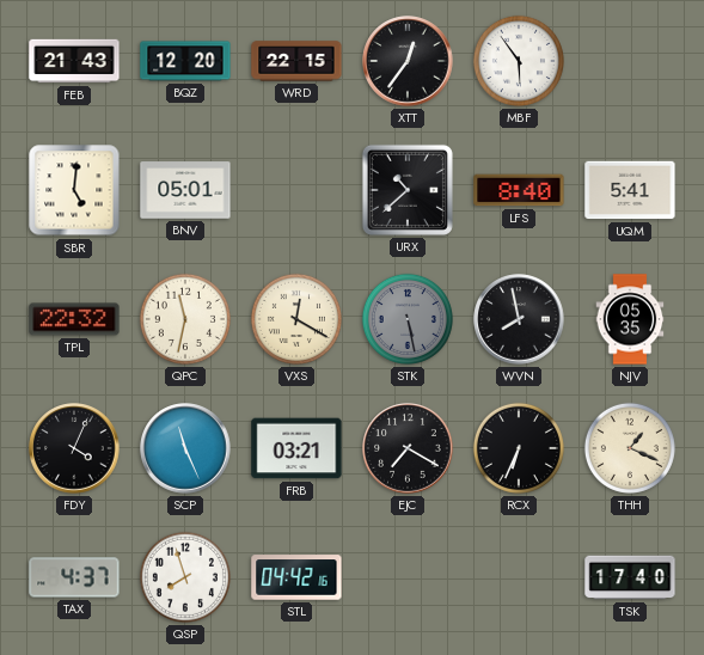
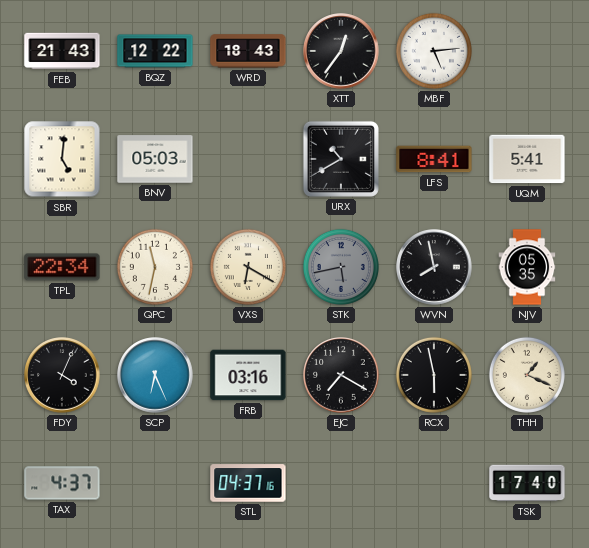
BQZ: 12:20 -> 12:22
WRD: 22:15 -> 18:43
MBF: 5:54 -> 5:14
BNV: 05:01 -> 05:03
URX: 10:38 -> 10:40
LFS: 8:40 -> 8:41
TPL: 22:32 -> 22:34
VXS: 12:20 -> 6:20
STK: 5:28 -> 5:43
SCP: 11:26 -> 6:26
FRB: 03:21 -> 03:16
RCX: 6:34 -> 5:58
QSP: 7:57 -> none
STL: 04:42 -> 04:37
